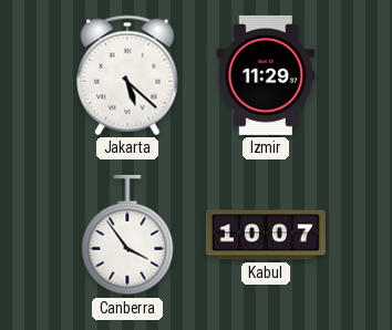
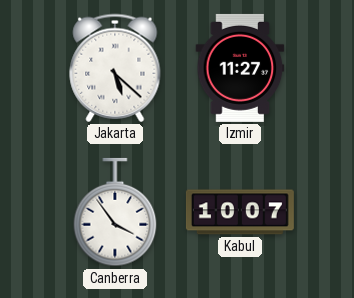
Izmir: 11:29 -> 11:27
